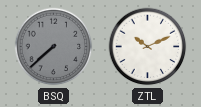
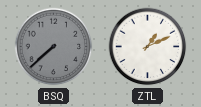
ZTL: 10:11 -> 1:11
